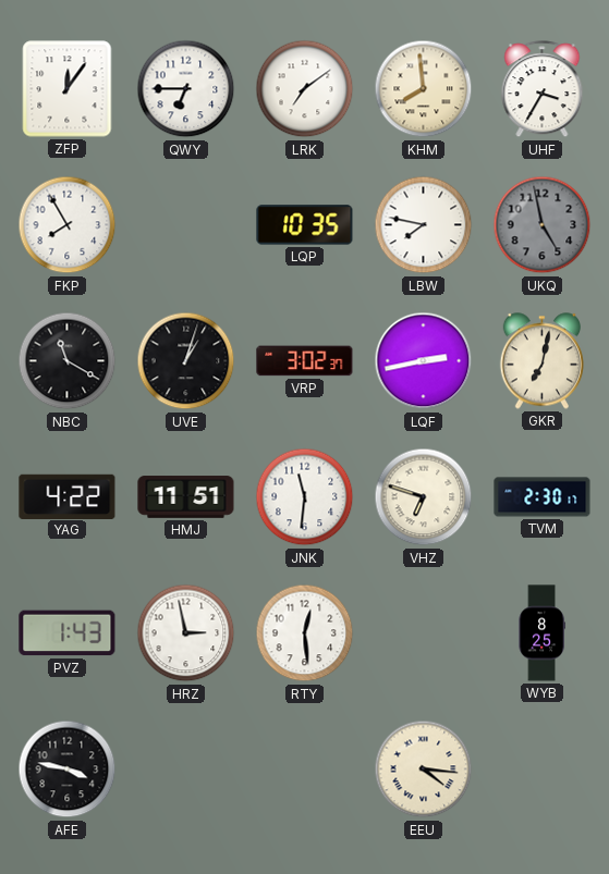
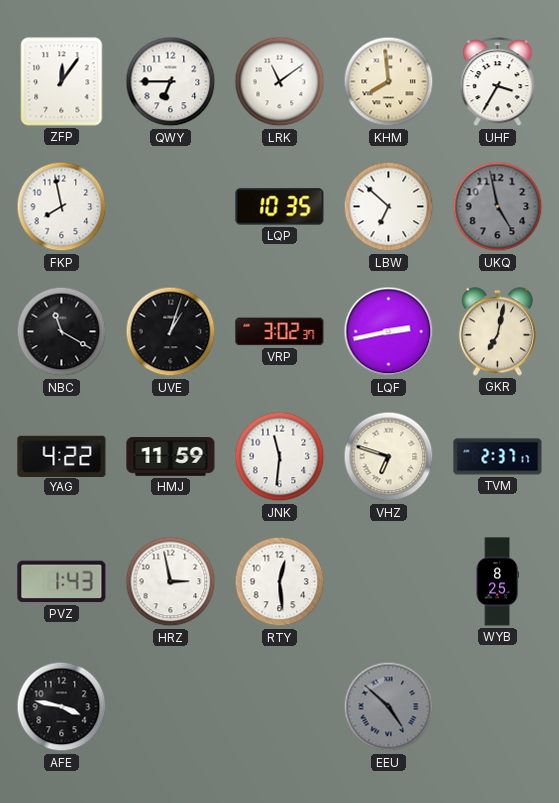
LRK: 7:09 -> 11:09
FKP: 7:55 -> 7:58
LBW: 7:47 -> 6:52
HMJ: 11:51 -> 11:59
TVM: 2:30 -> 2:37
EEU: 4:16 -> 4:52
EEU dial: cream -> grey
